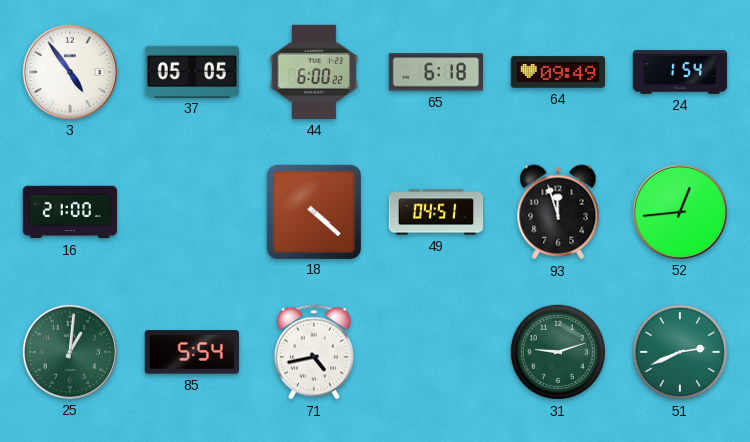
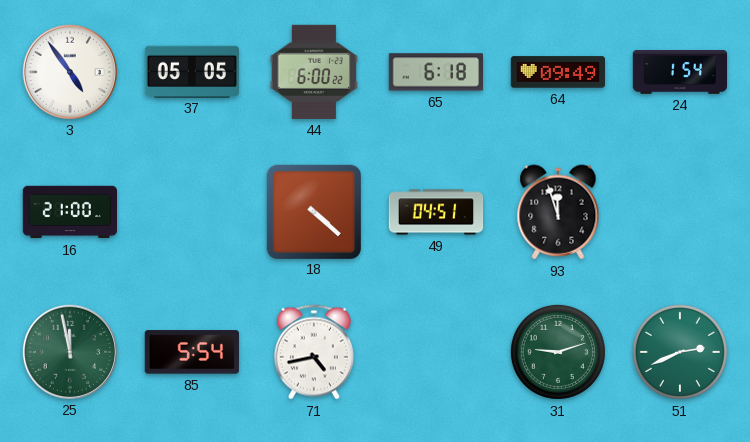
52: 12:44 -> none
25: 1:01 -> 11:58
